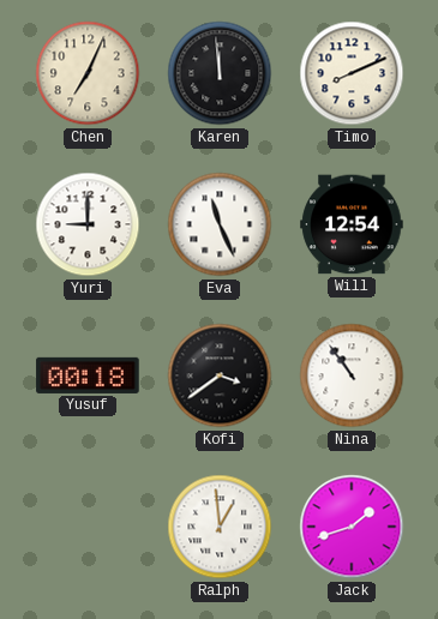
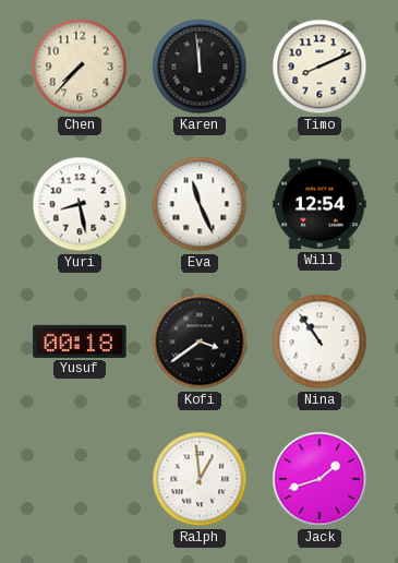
Chen: 7:04 -> 7:37
Yuri: 9:00 -> 8:28
